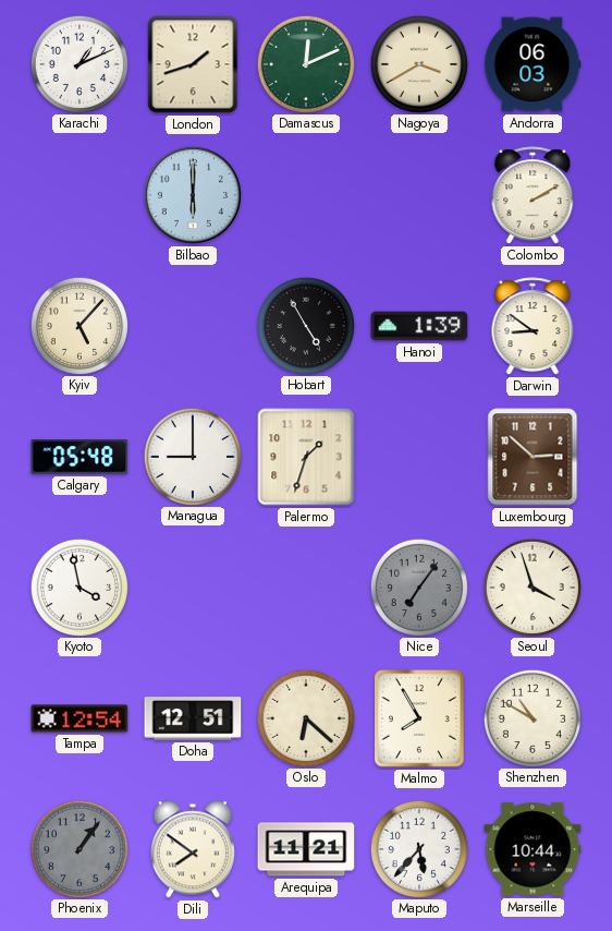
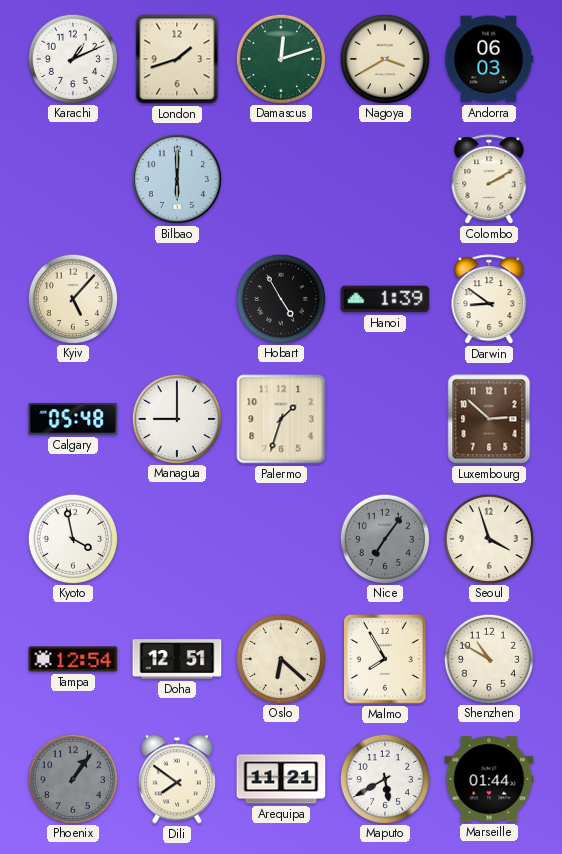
Damascus: 12:11 -> 12:12
Maputo: 5:37 -> 5:40
Marseille: 10:44 -> 01:44
